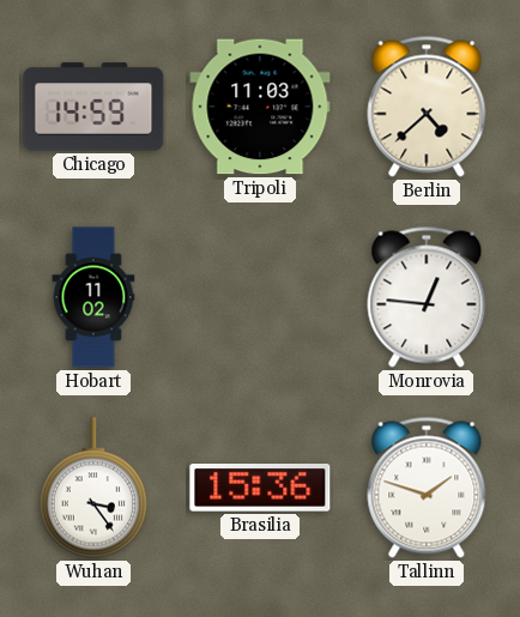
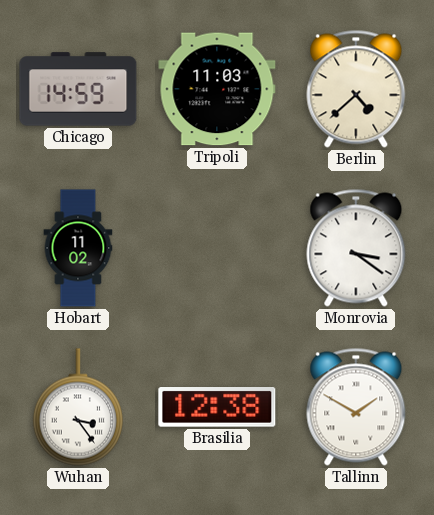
Monrovia: 12:46 -> 3:21
Brasilia: 15:36 -> 12:38
Tallinn: 1:48 -> 1:50
